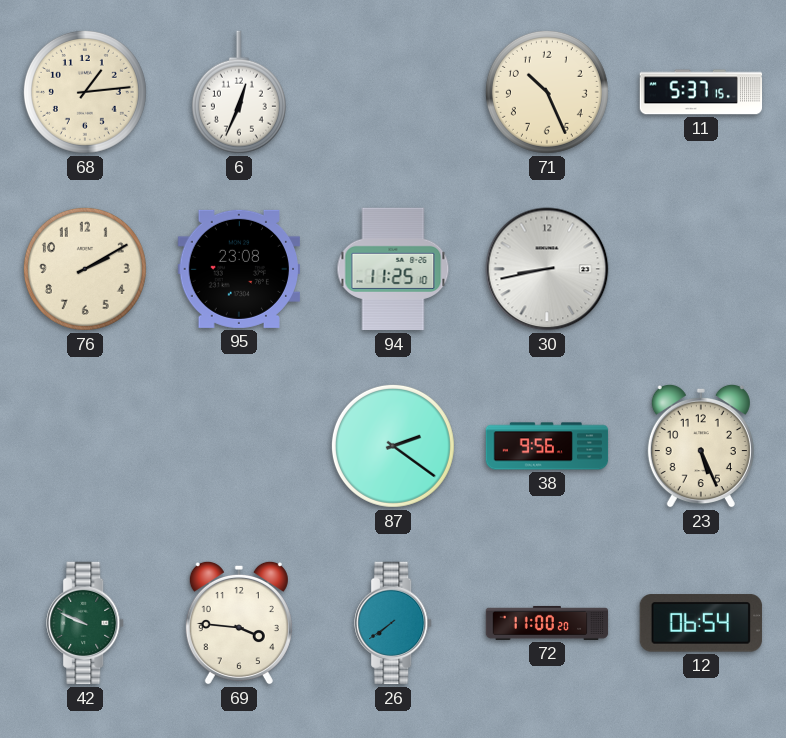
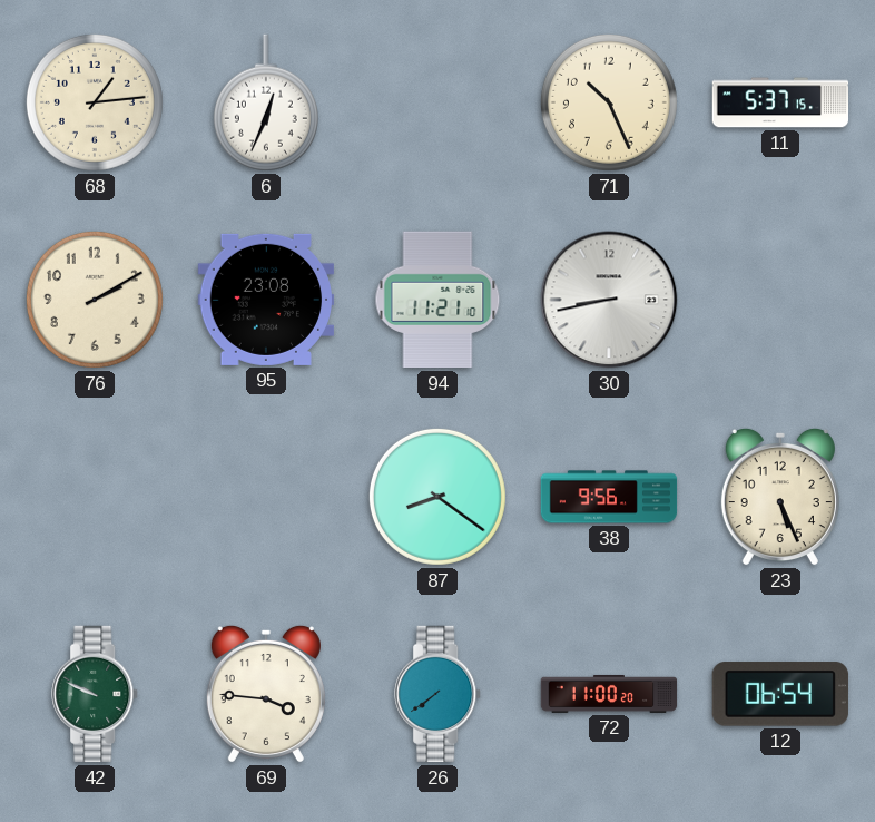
94: 11:25 -> 11:21
87: 2:21 -> 8:21
